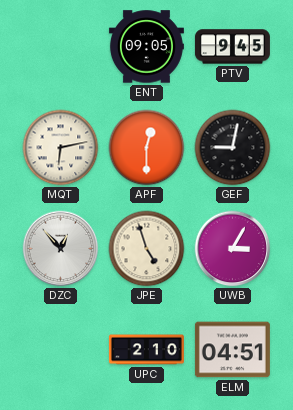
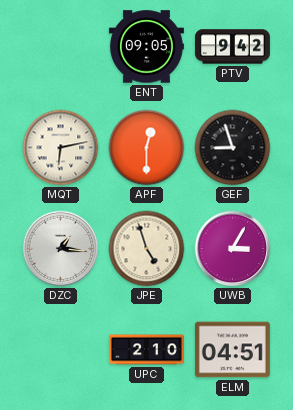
PTV: 9:45 -> 9:42
GEF: 9:02 -> 8:57
DZC: 12:53 -> 1:16
